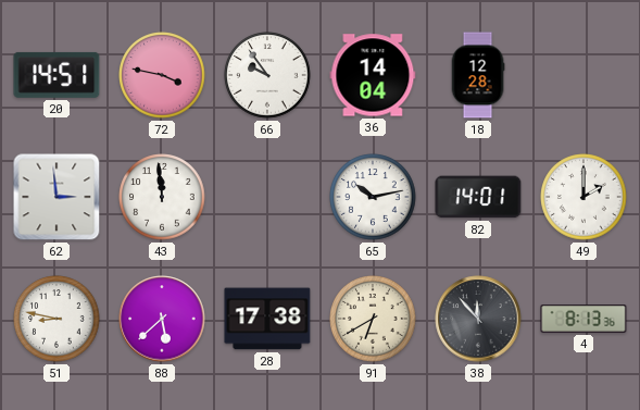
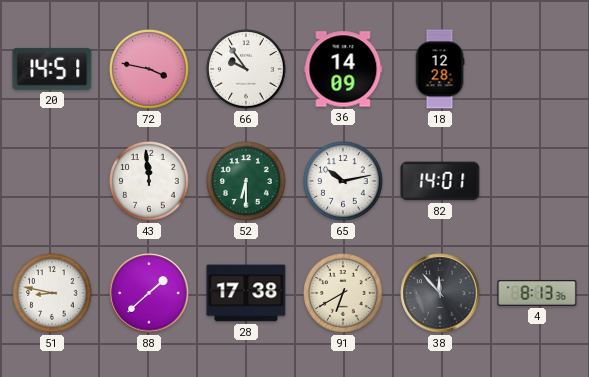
36: 14:04 -> 14:09
62: 2:59 -> none
52: none -> 6:30
49: 2:00 -> none
88: 5:38 -> 1:38
